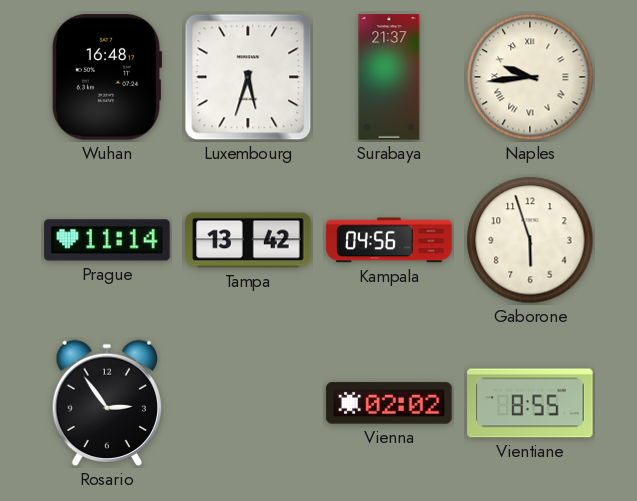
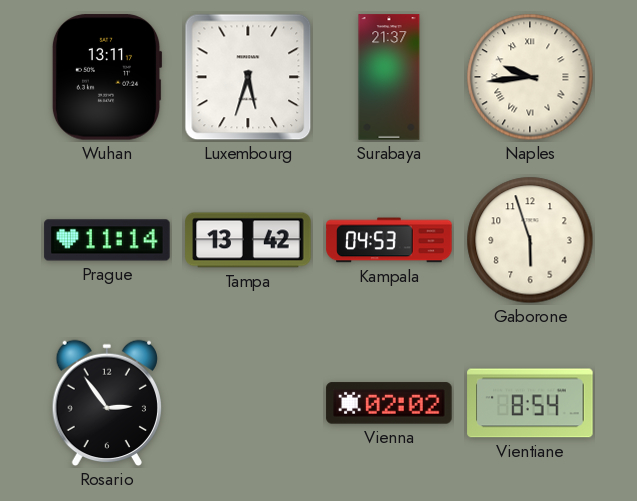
Wuhan: 16:48 -> 13:11
Kampala: 04:56 -> 04:53
Vientiane: 8:55 -> 8:54
